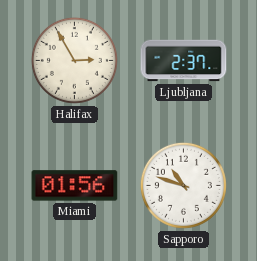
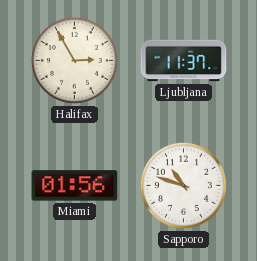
Ljubljana: 2:37 -> 11:37
